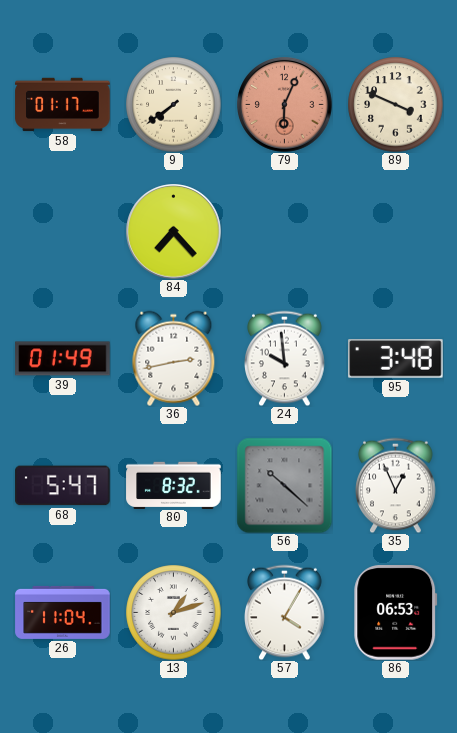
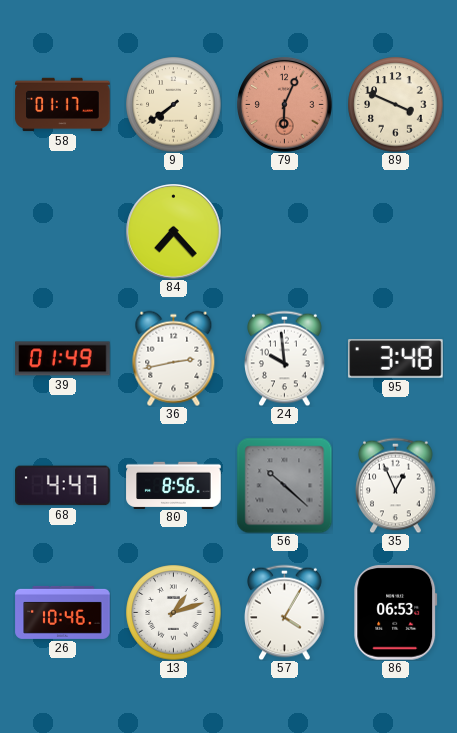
68: 5:47 -> 4:47
80: 8:32 -> 8:56
26: 11:04 -> 10:46
